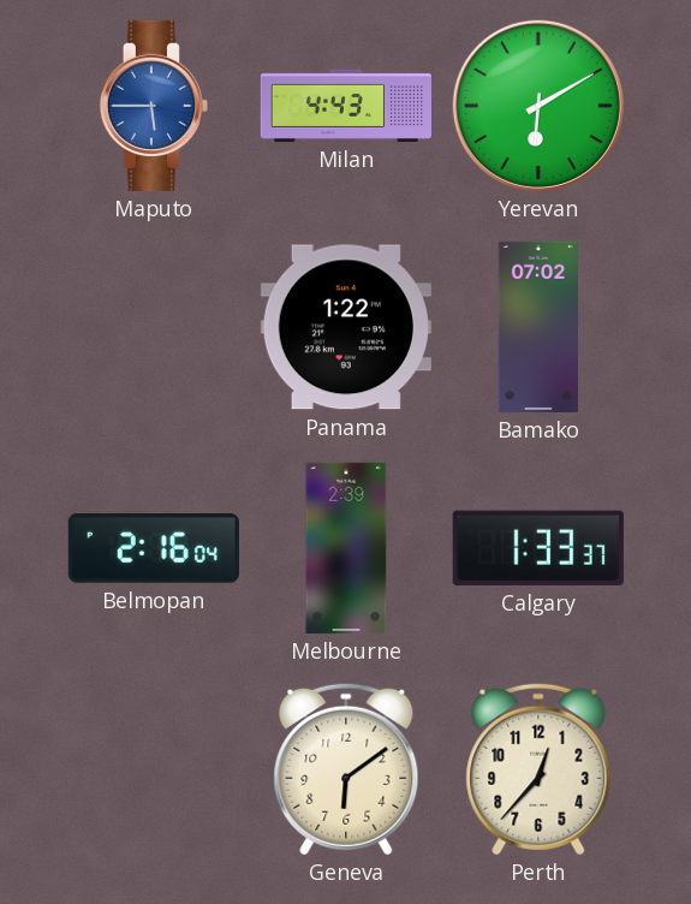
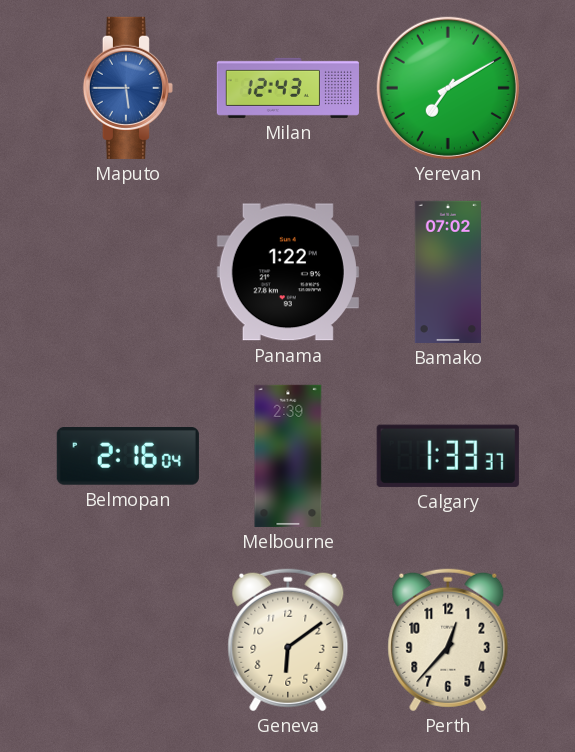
Milan: 4:43 -> 12:43
Yerevan: 6:10 -> 7:10
